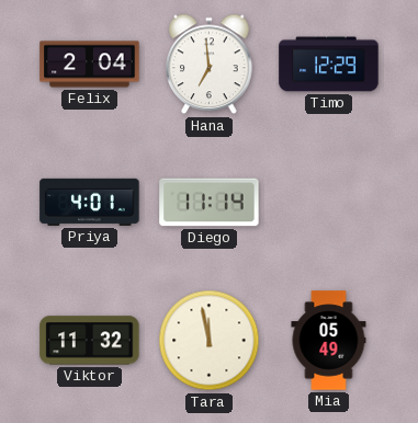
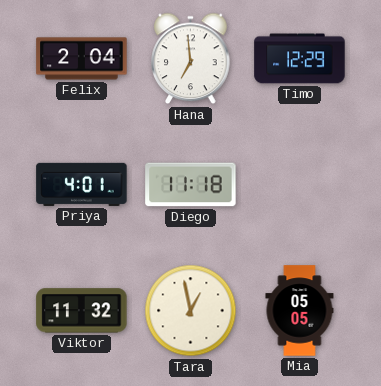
Diego: 11:14 -> 11:18
Tara: 11:58 -> 12:58
Mia: 05:49 -> 05:05
